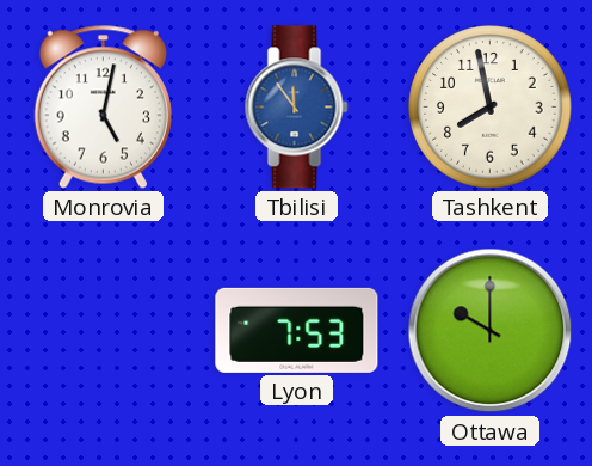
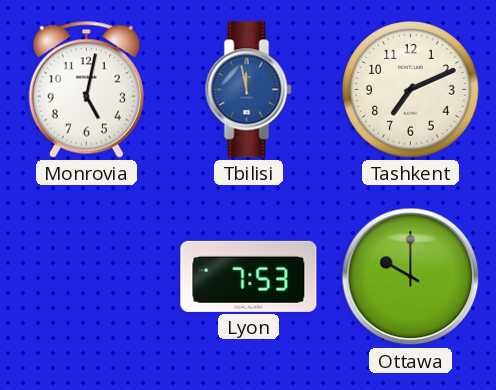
Tbilisi: 11:54 -> 11:58
Tashkent: 7:58 -> 7:11
